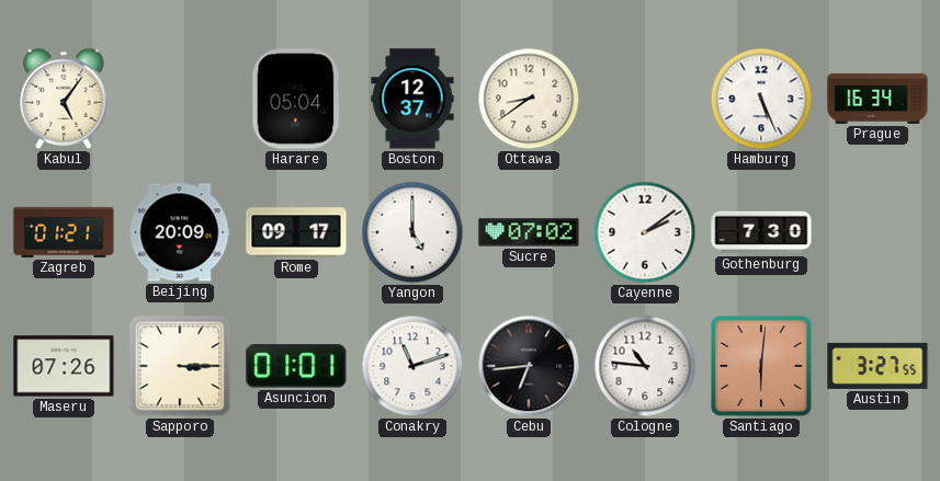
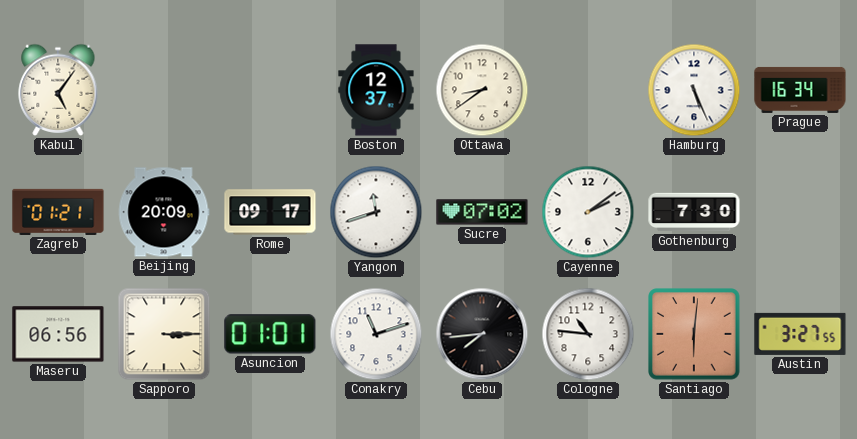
Harare: 05:04 -> none
Yangon: 5:00 -> 11:42
Maseru: 07:26 -> 06:56
Cebu: 6:44 -> 7:44
